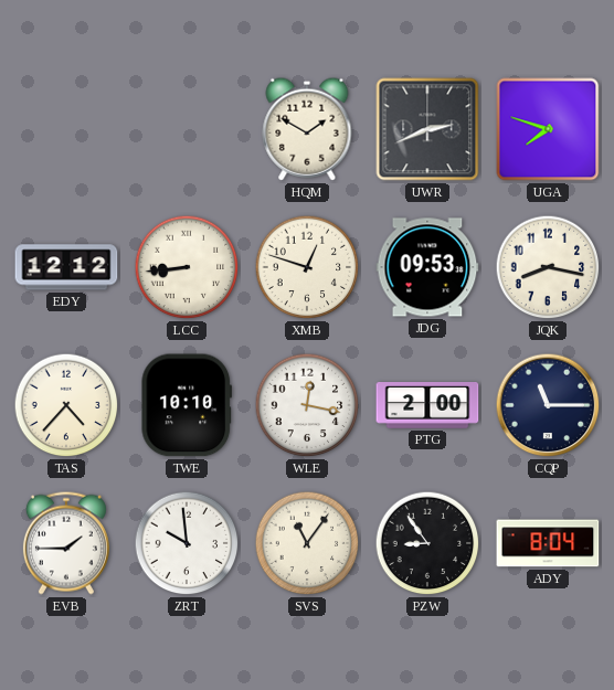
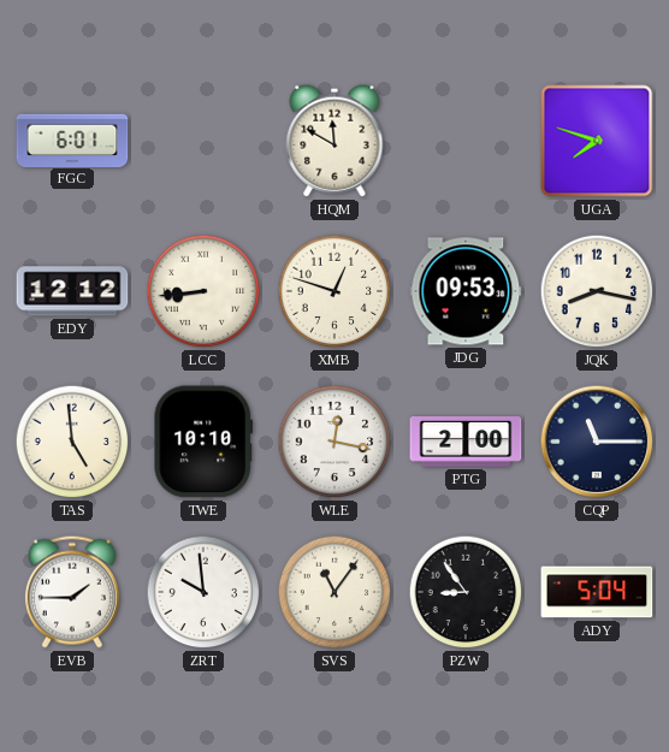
FGC: none -> 6:01
HQM: 1:50 -> 11:50
UWR: 2:41 -> none
TAS: 4:37 -> 4:59
ADY: 8:04 -> 5:04
